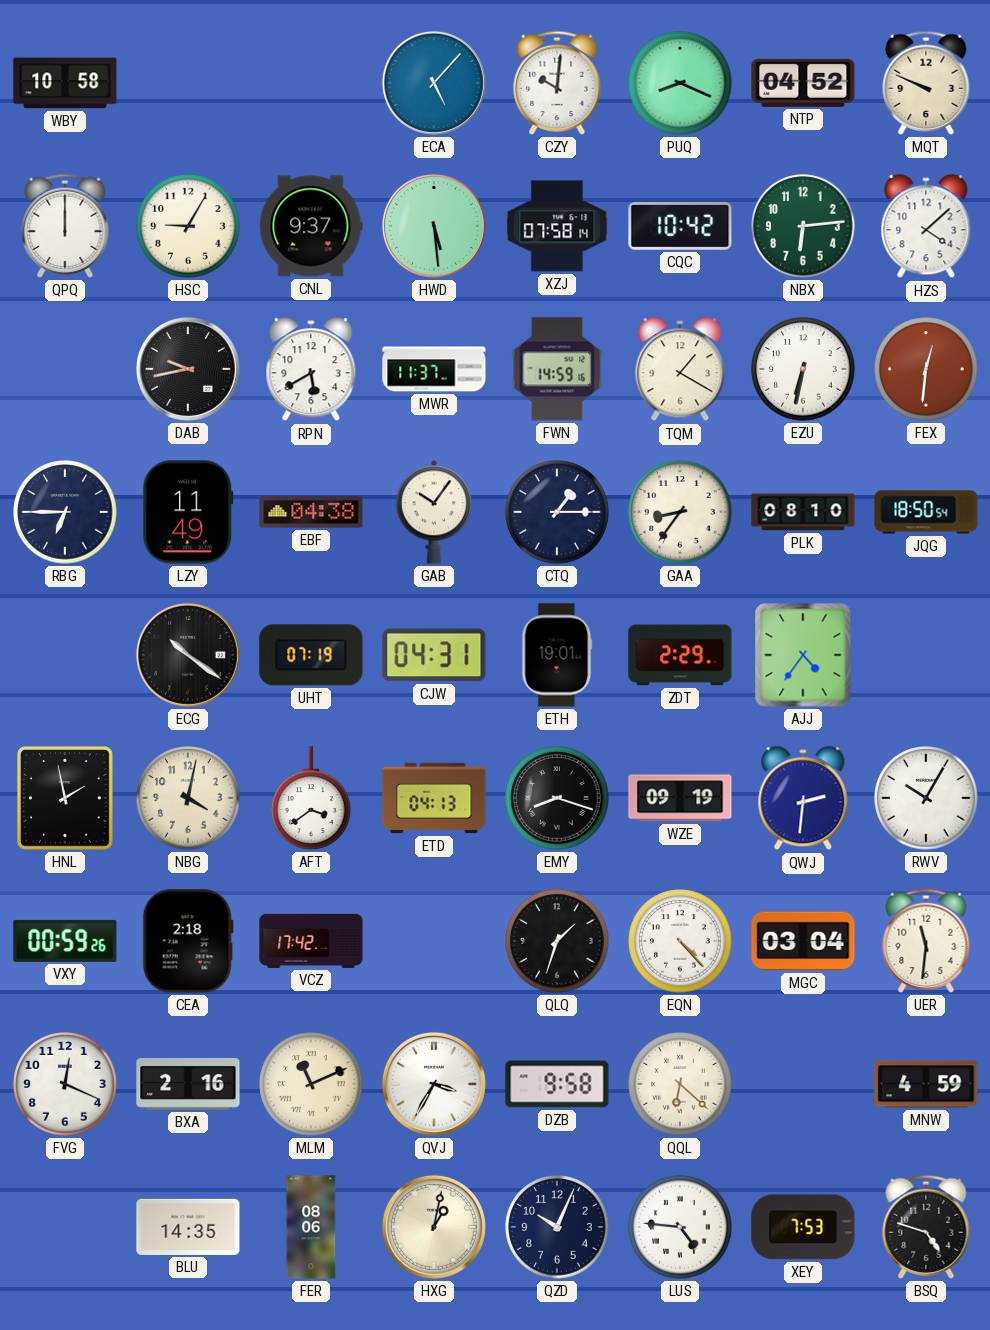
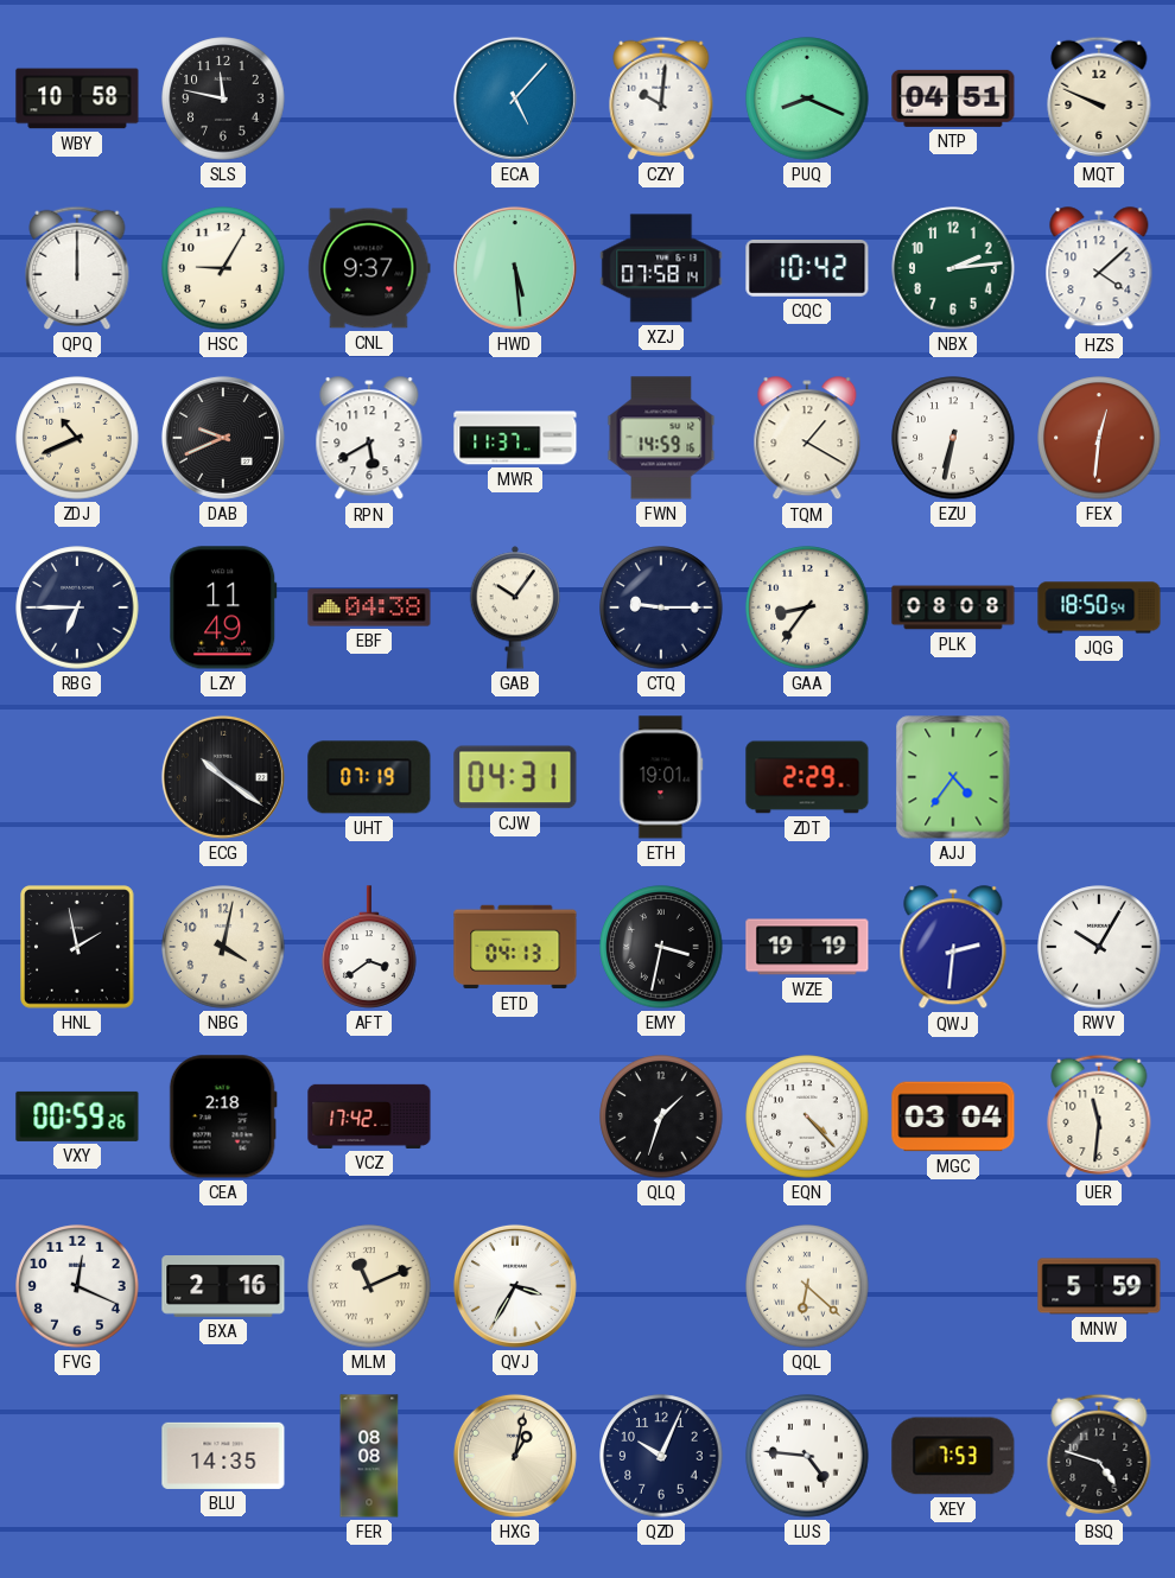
SLS: none -> 11:47
NTP: 04:52 -> 04:51
NBX: 6:14 -> 2:14
ZDJ: none -> 10:41
DAB: 9:43 -> 9:41
CTQ: 1:15 -> 9:15
PLK: 08:10 -> 08:08
EMY: 8:18 -> 3:32
WZE: 09:19 -> 19:19
DZB: 9:58 -> none
MNW: 4:59 -> 5:59
FER: 08:06 -> 08:08
